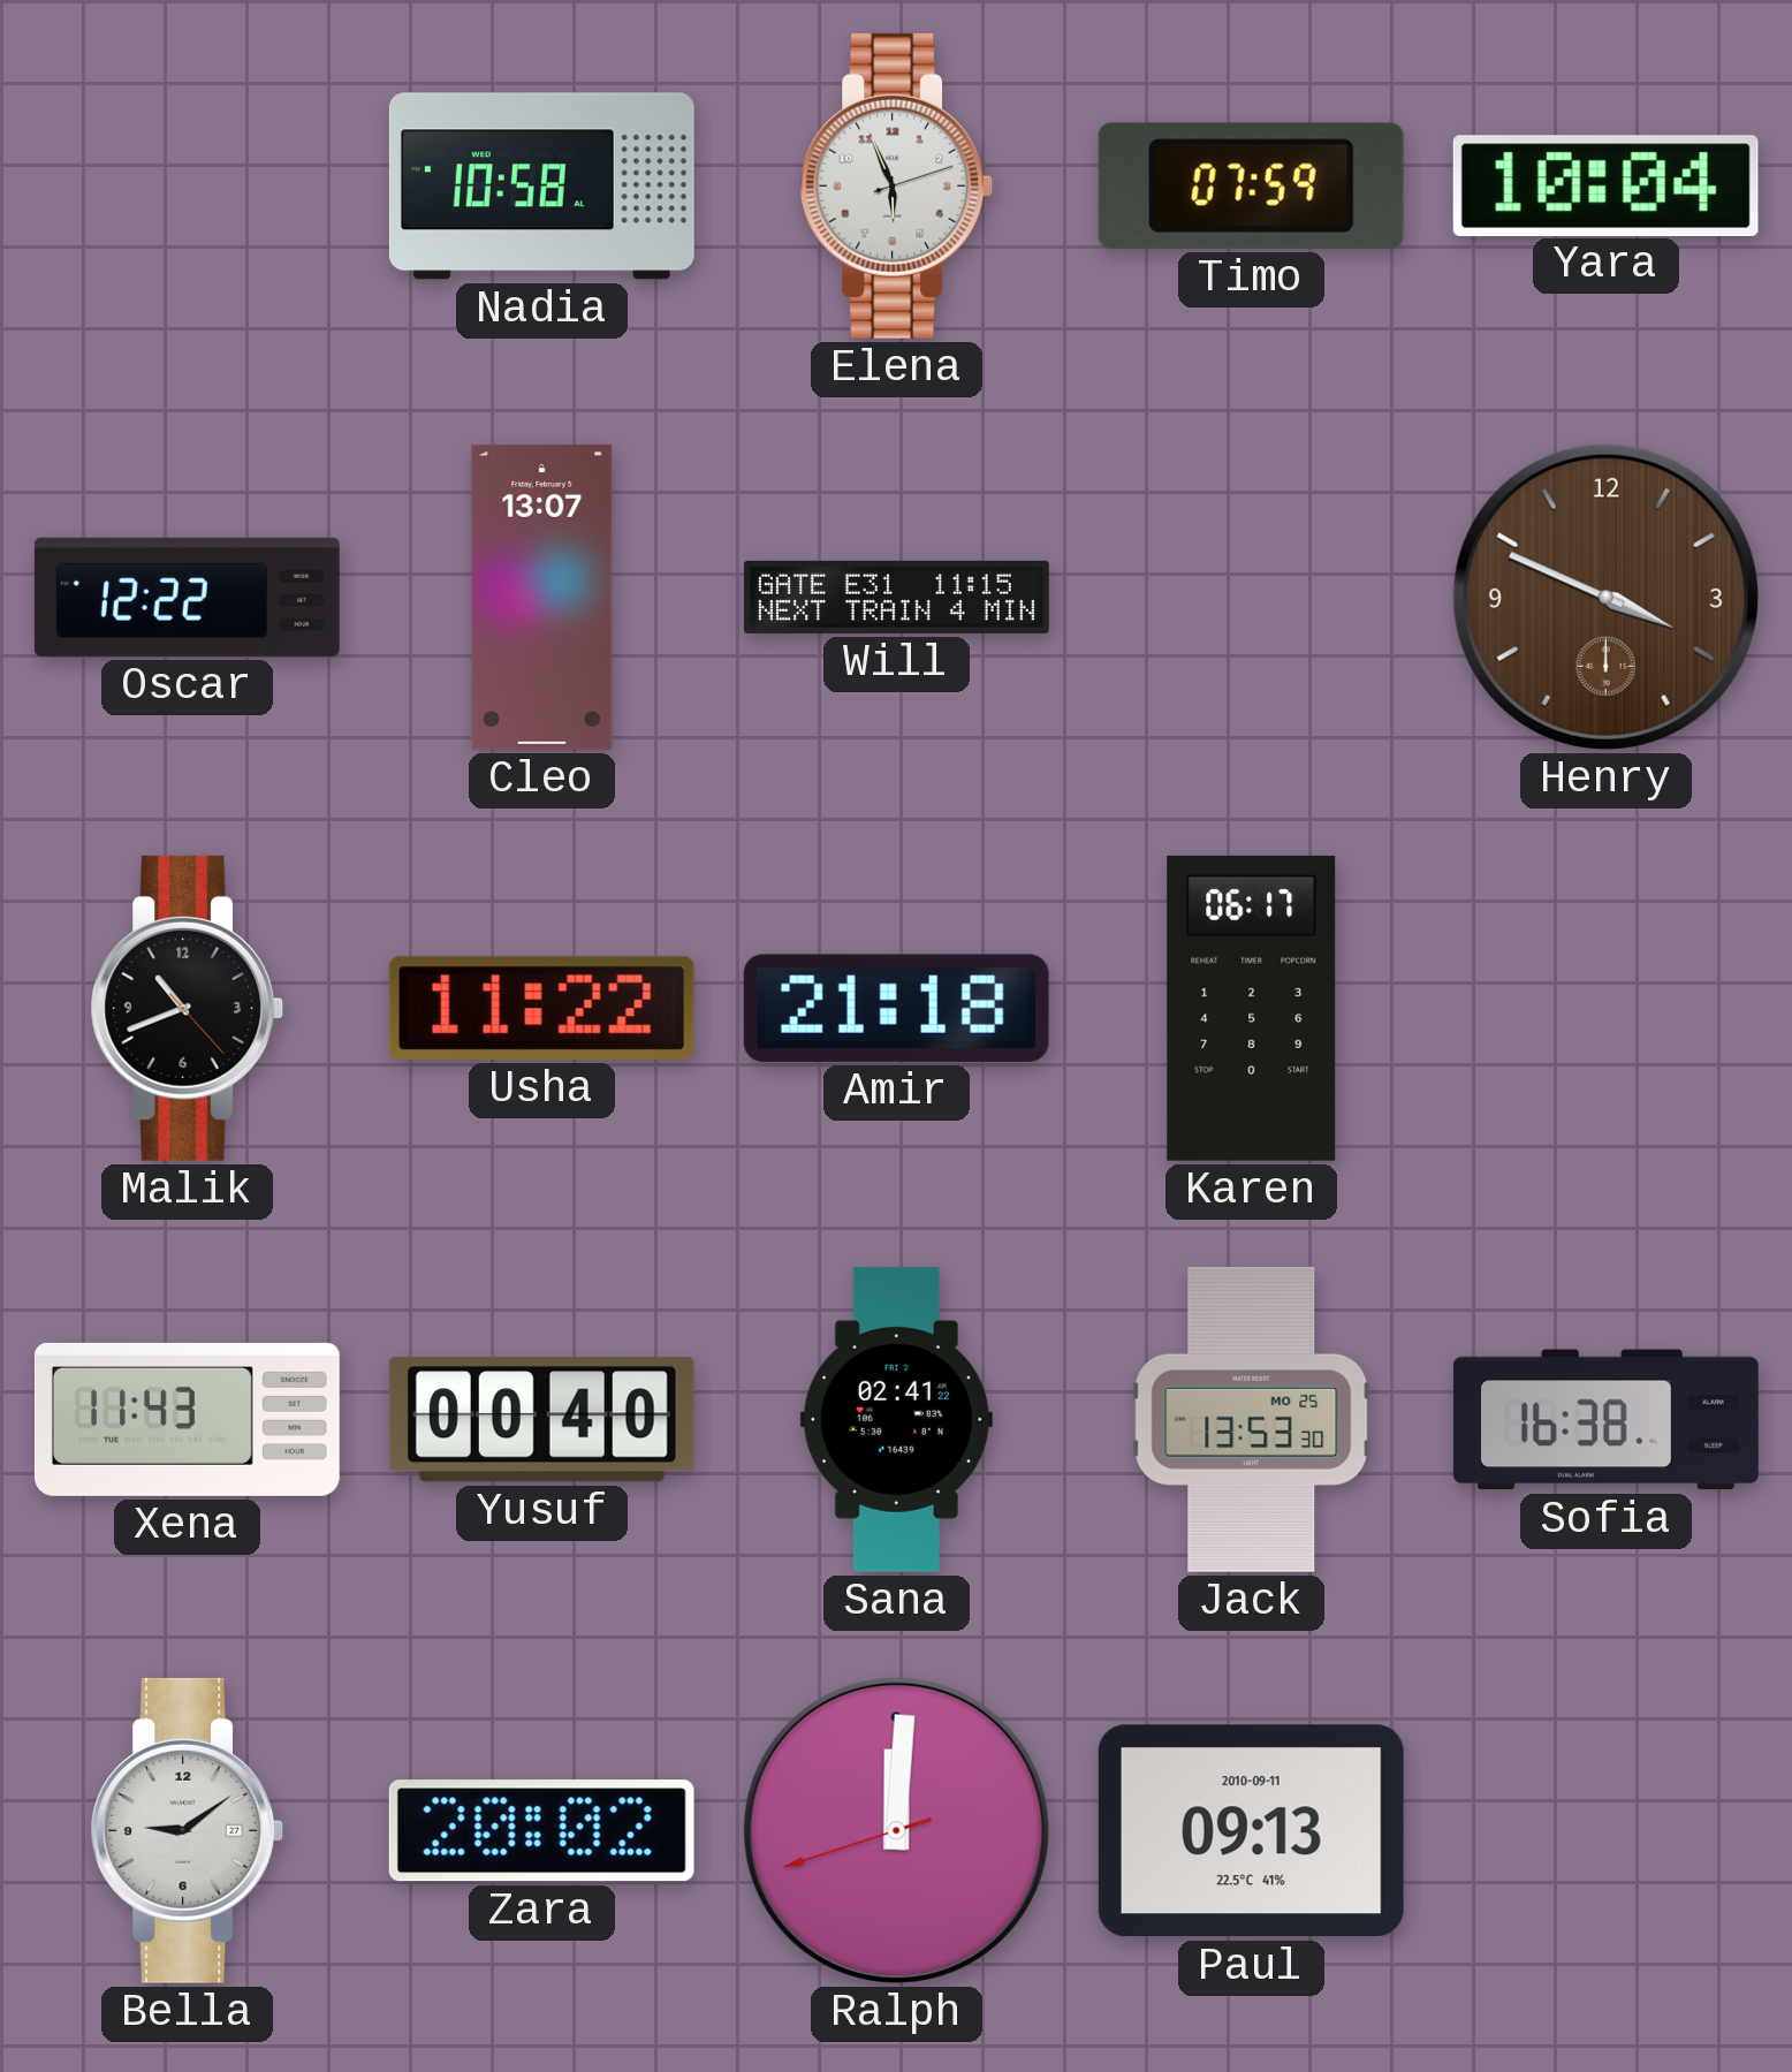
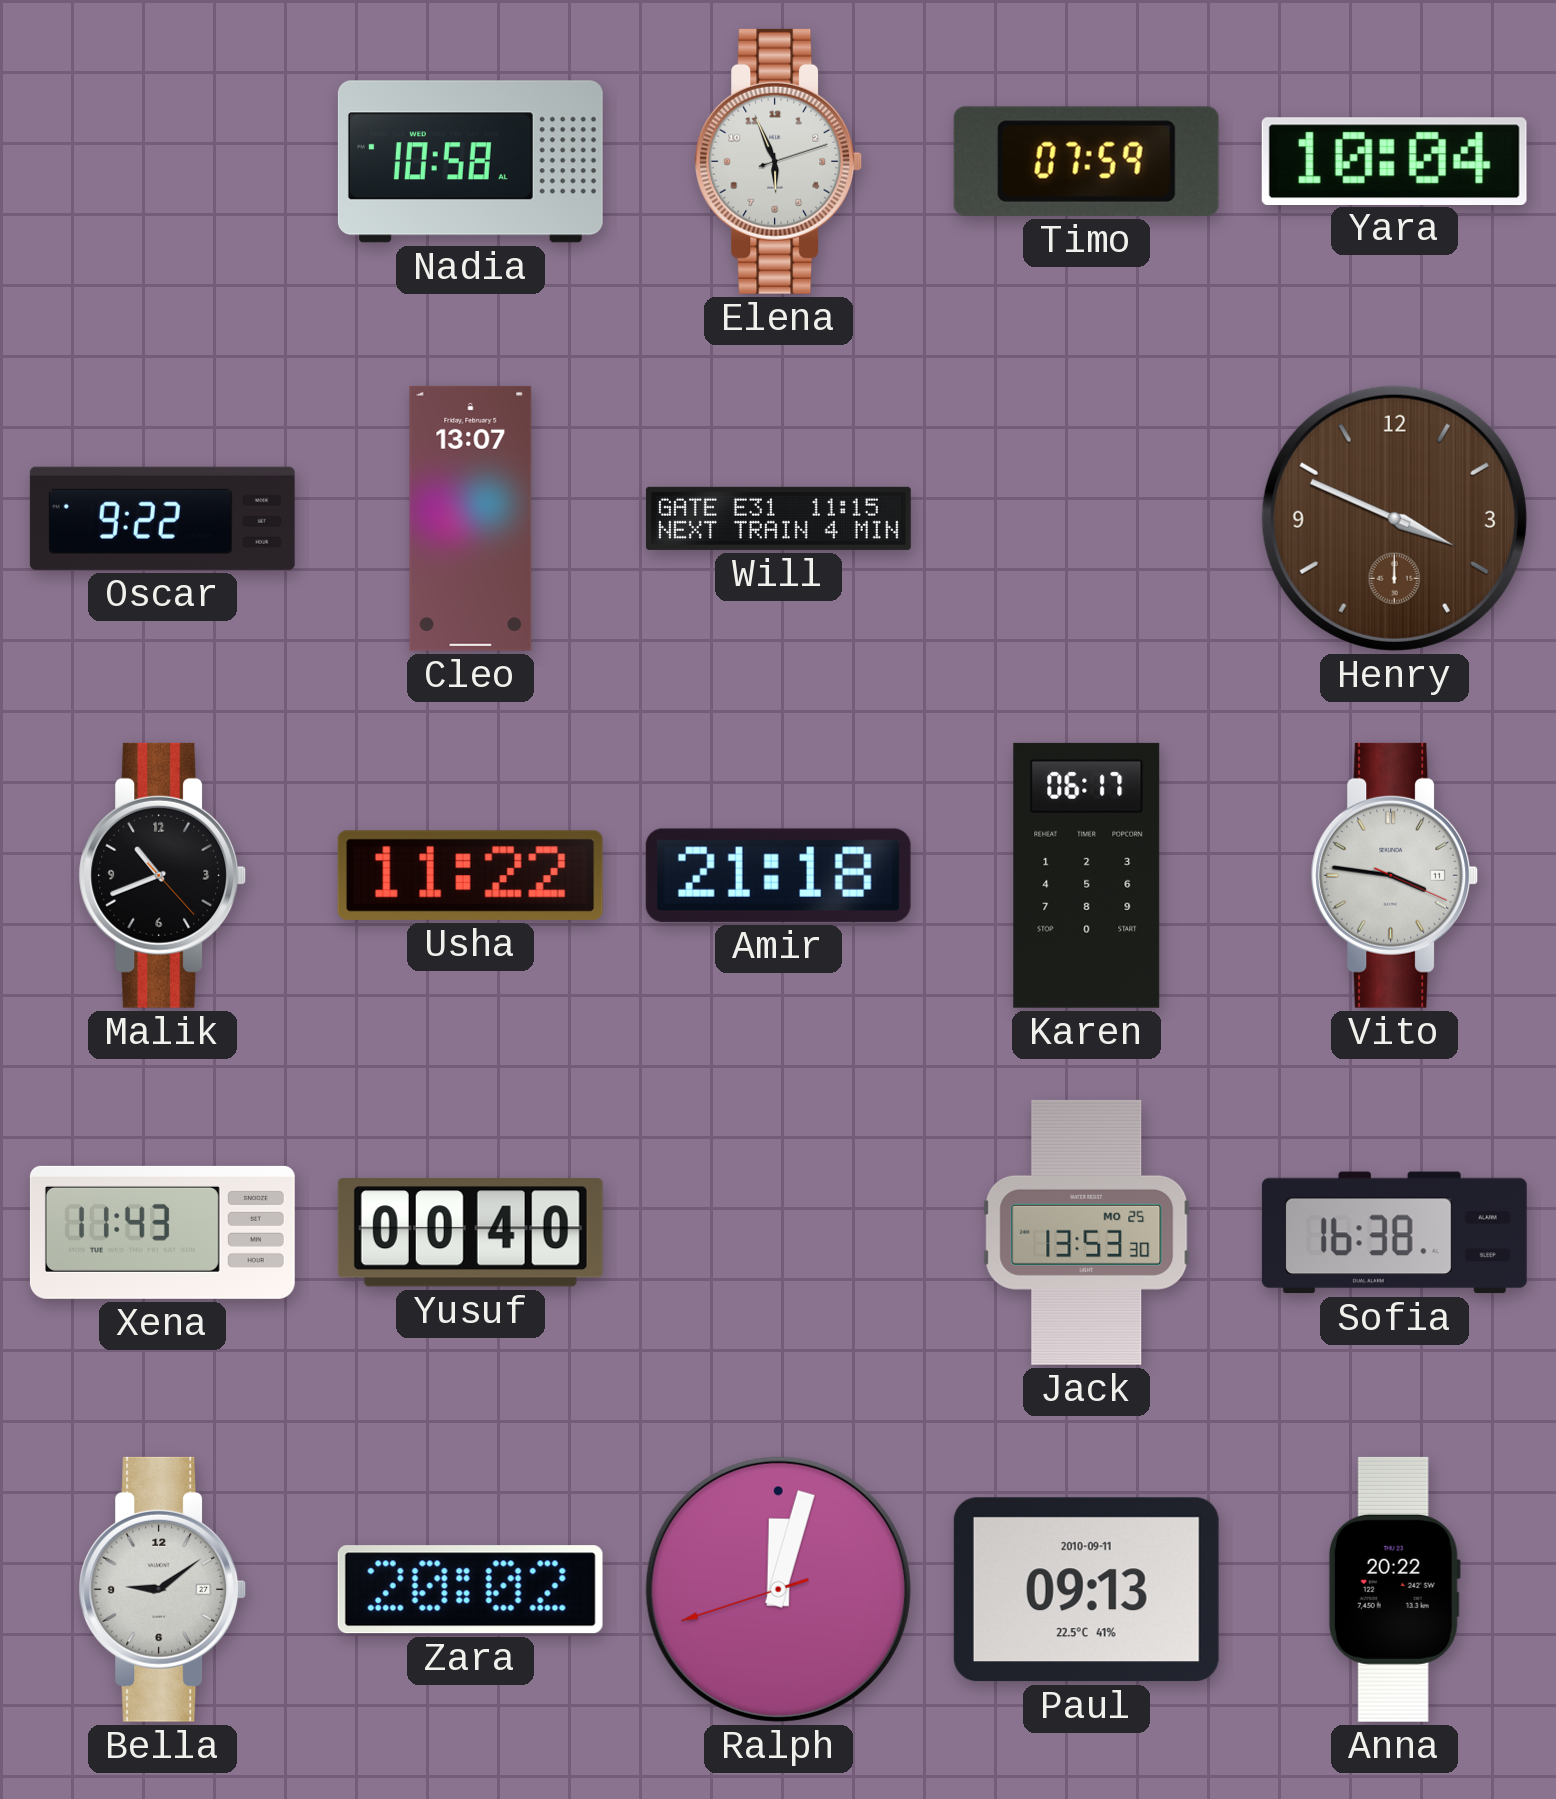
Oscar: 12:22 -> 9:22
Vito: none -> 3:46
Sana: 02:41 -> none
Ralph: 12:00 -> 12:02
Anna: none -> 20:22
